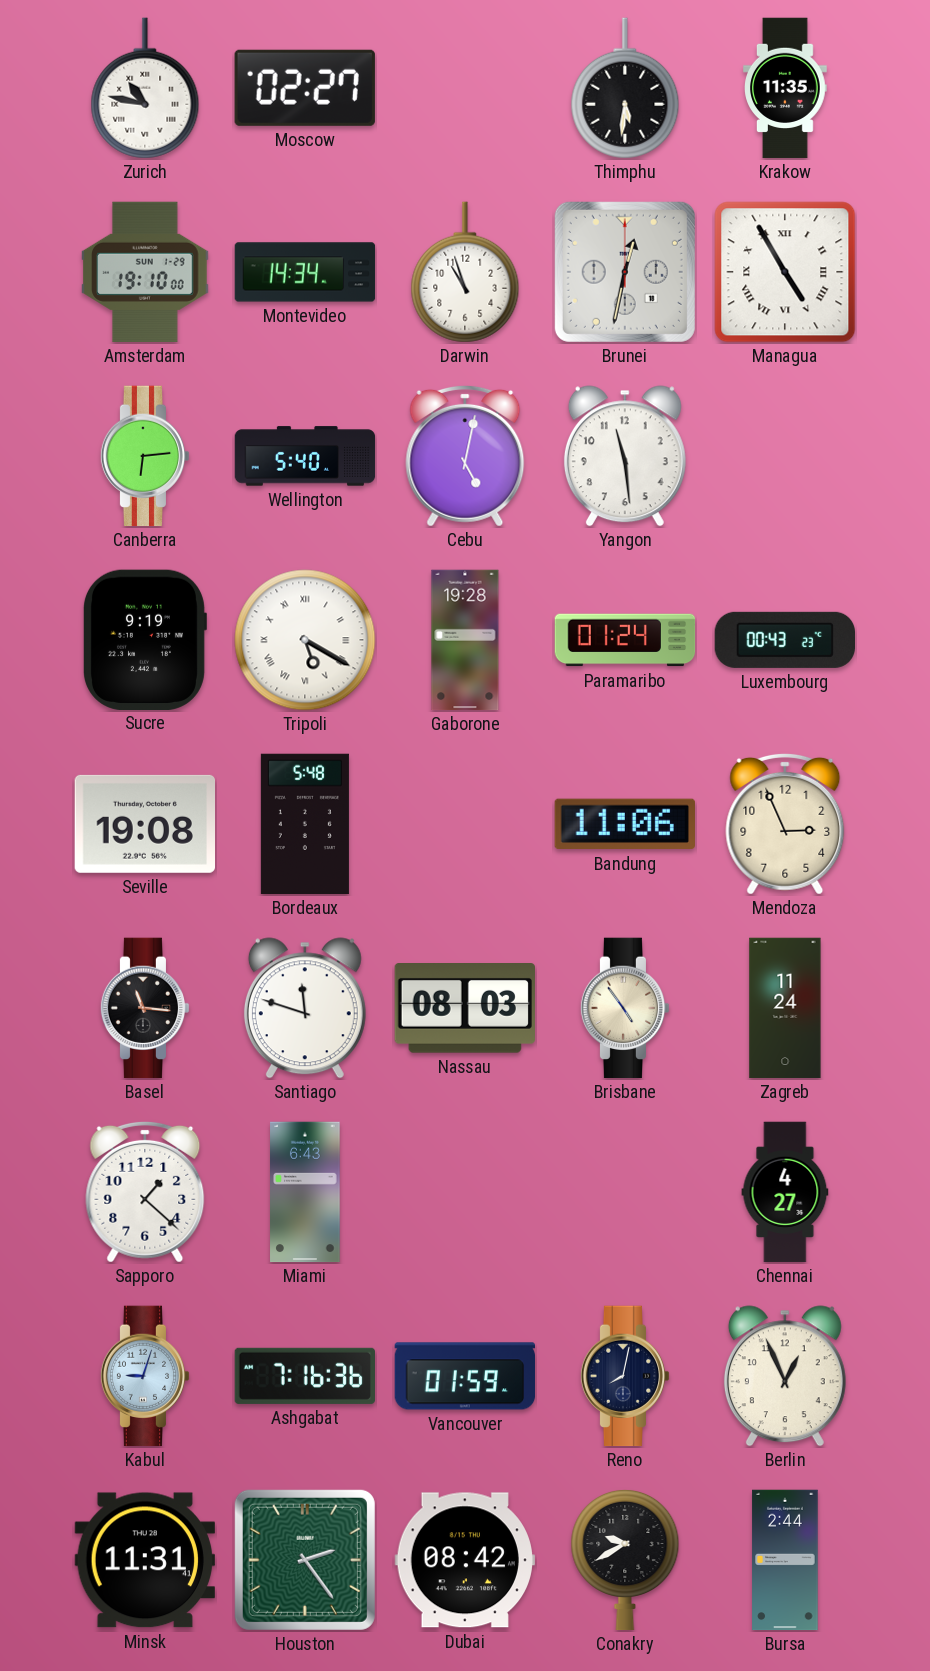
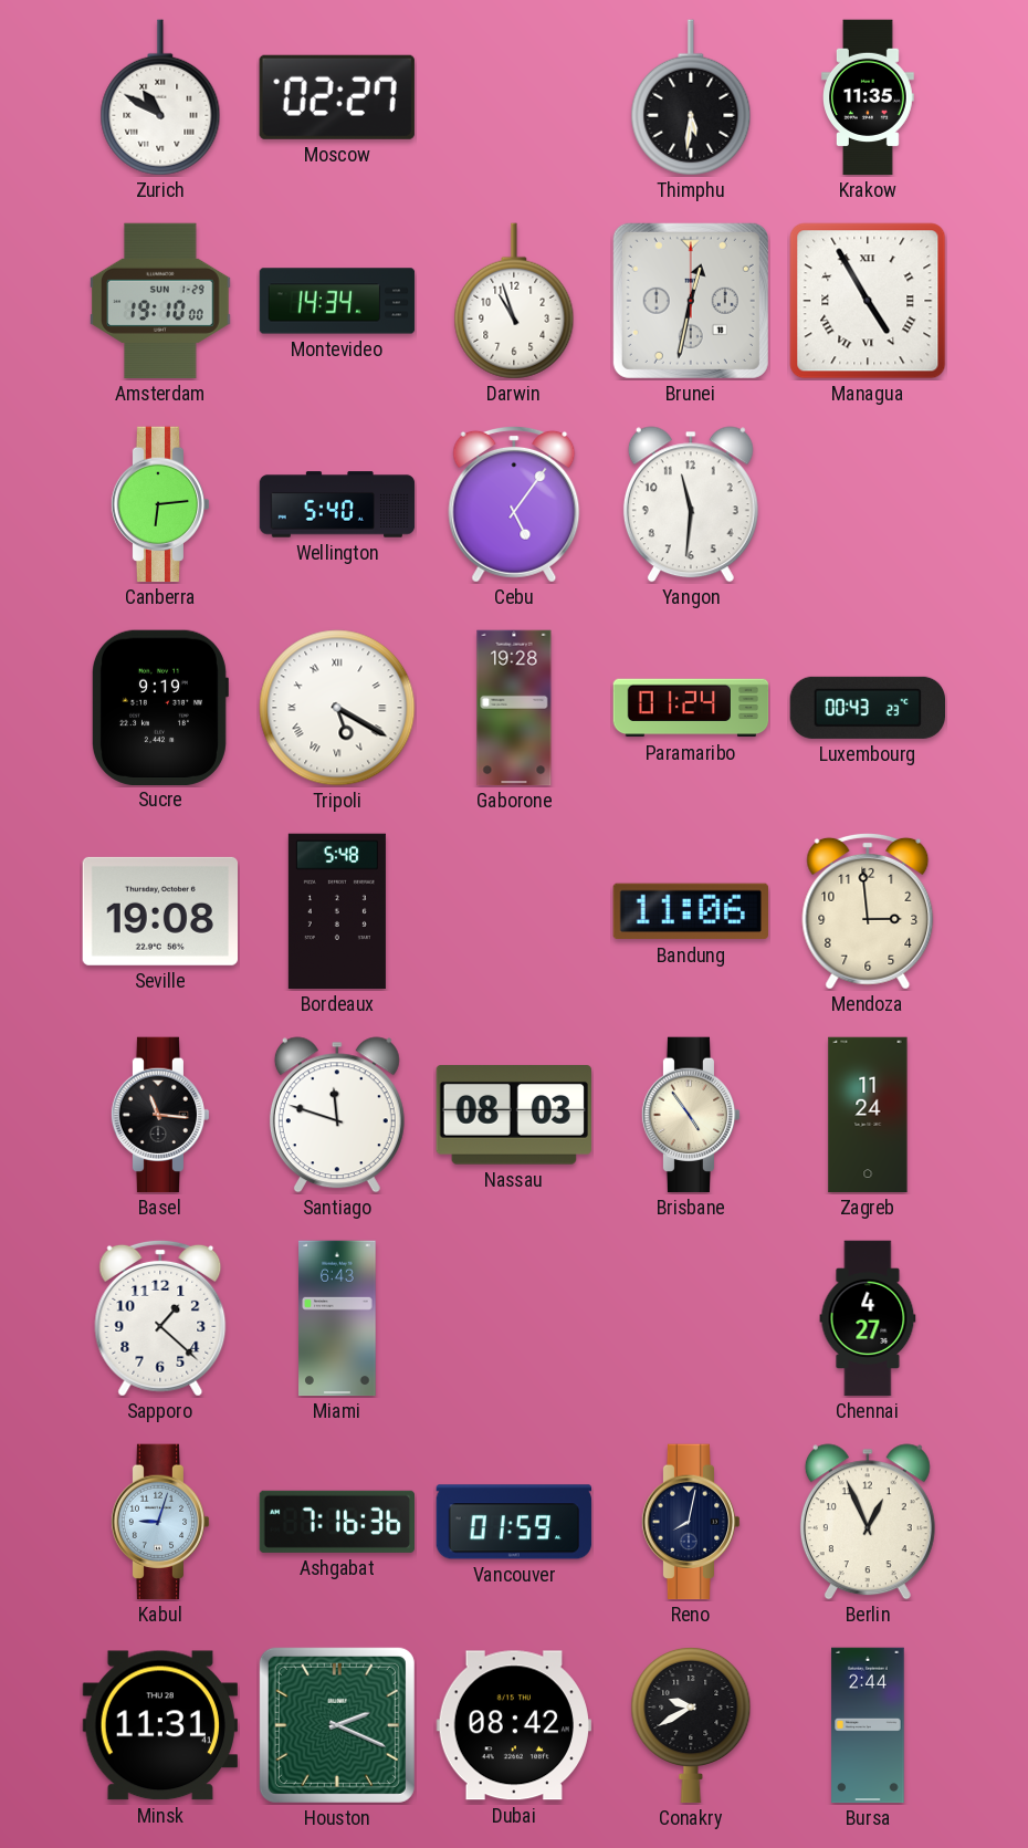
Zurich: 10:47 -> 10:50
Cebu: 5:02 -> 5:06
Yangon: 11:29 -> 11:31
Mendoza: 2:56 -> 2:59
Houston: 2:24 -> 2:19
